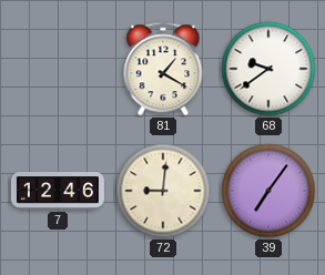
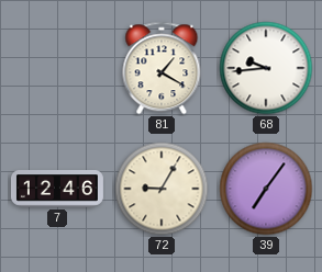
68: 9:39 -> 9:44
72: 9:01 -> 9:05
